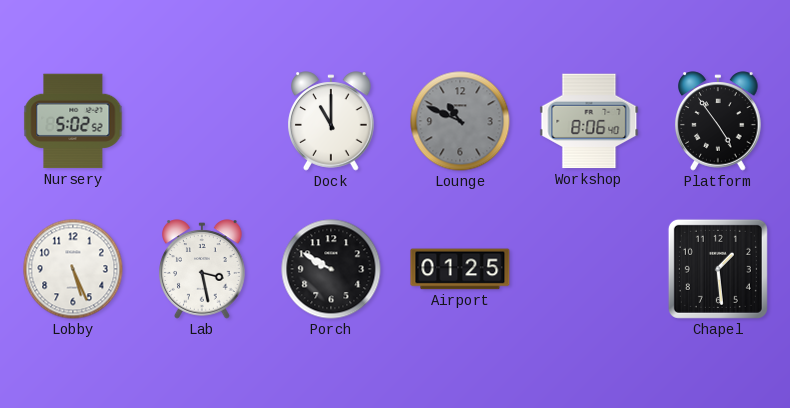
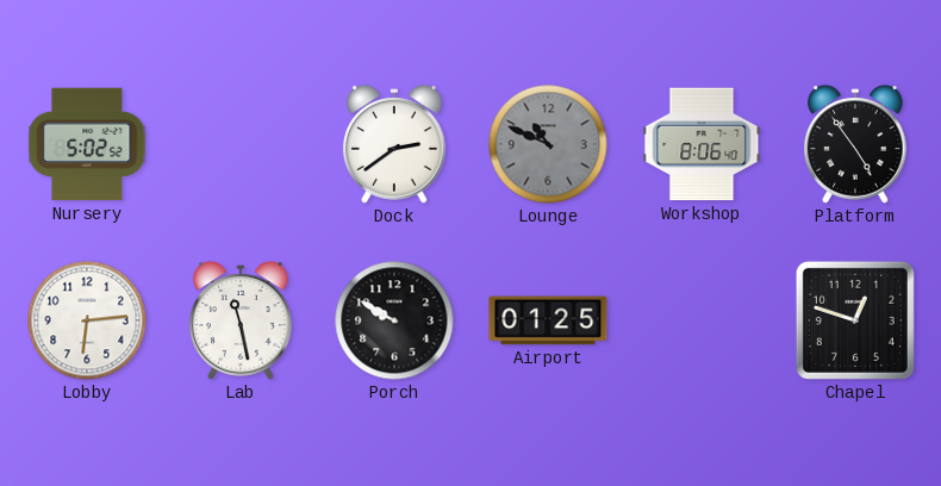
Dock: 11:00 -> 2:39
Lobby: 5:26 -> 6:14
Lab: 3:28 -> 11:28
Chapel: 1:29 -> 12:48
